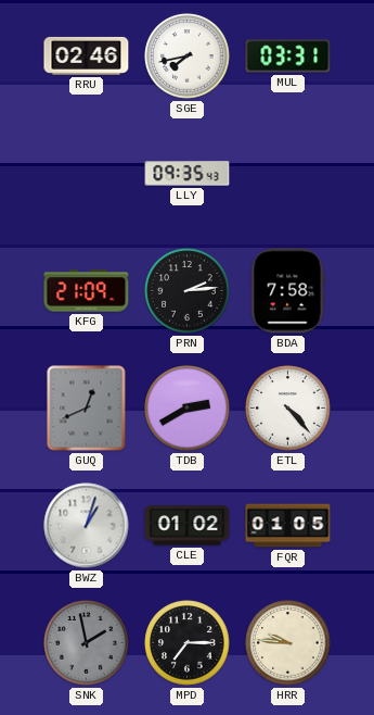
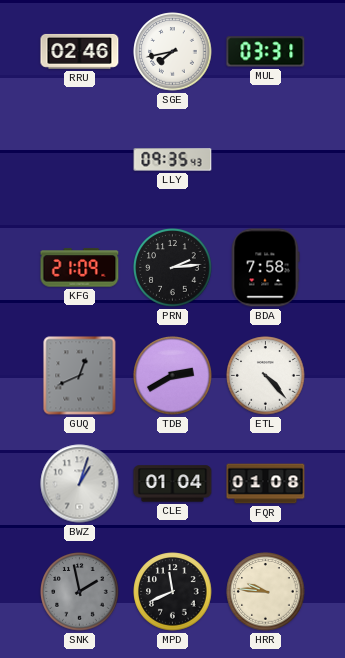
CLE: 01:02 -> 01:04
FQR: 01:05 -> 01:08
MPD: 7:15 -> 11:41
